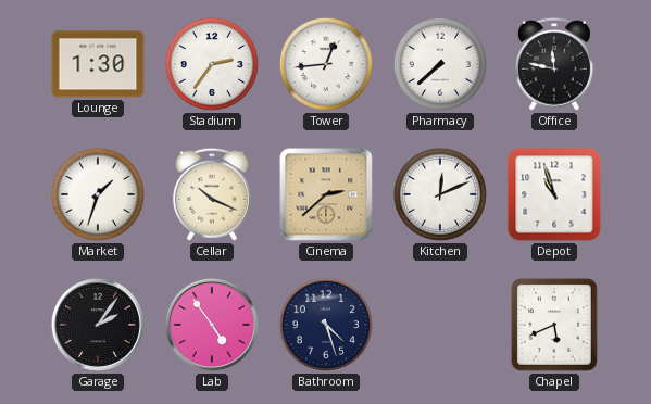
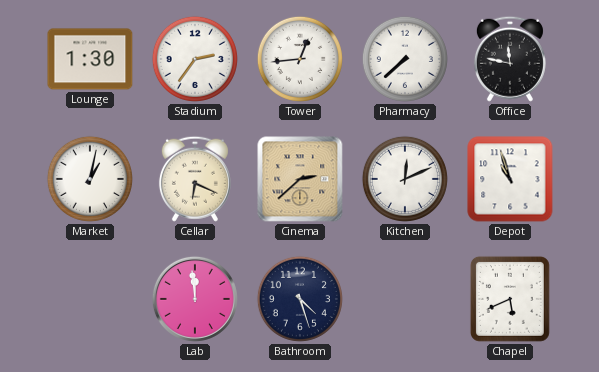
Market: 1:33 -> 1:02
Cellar: 10:19 -> 6:19
Garage: 2:06 -> none
Lab: 4:54 -> 11:59
